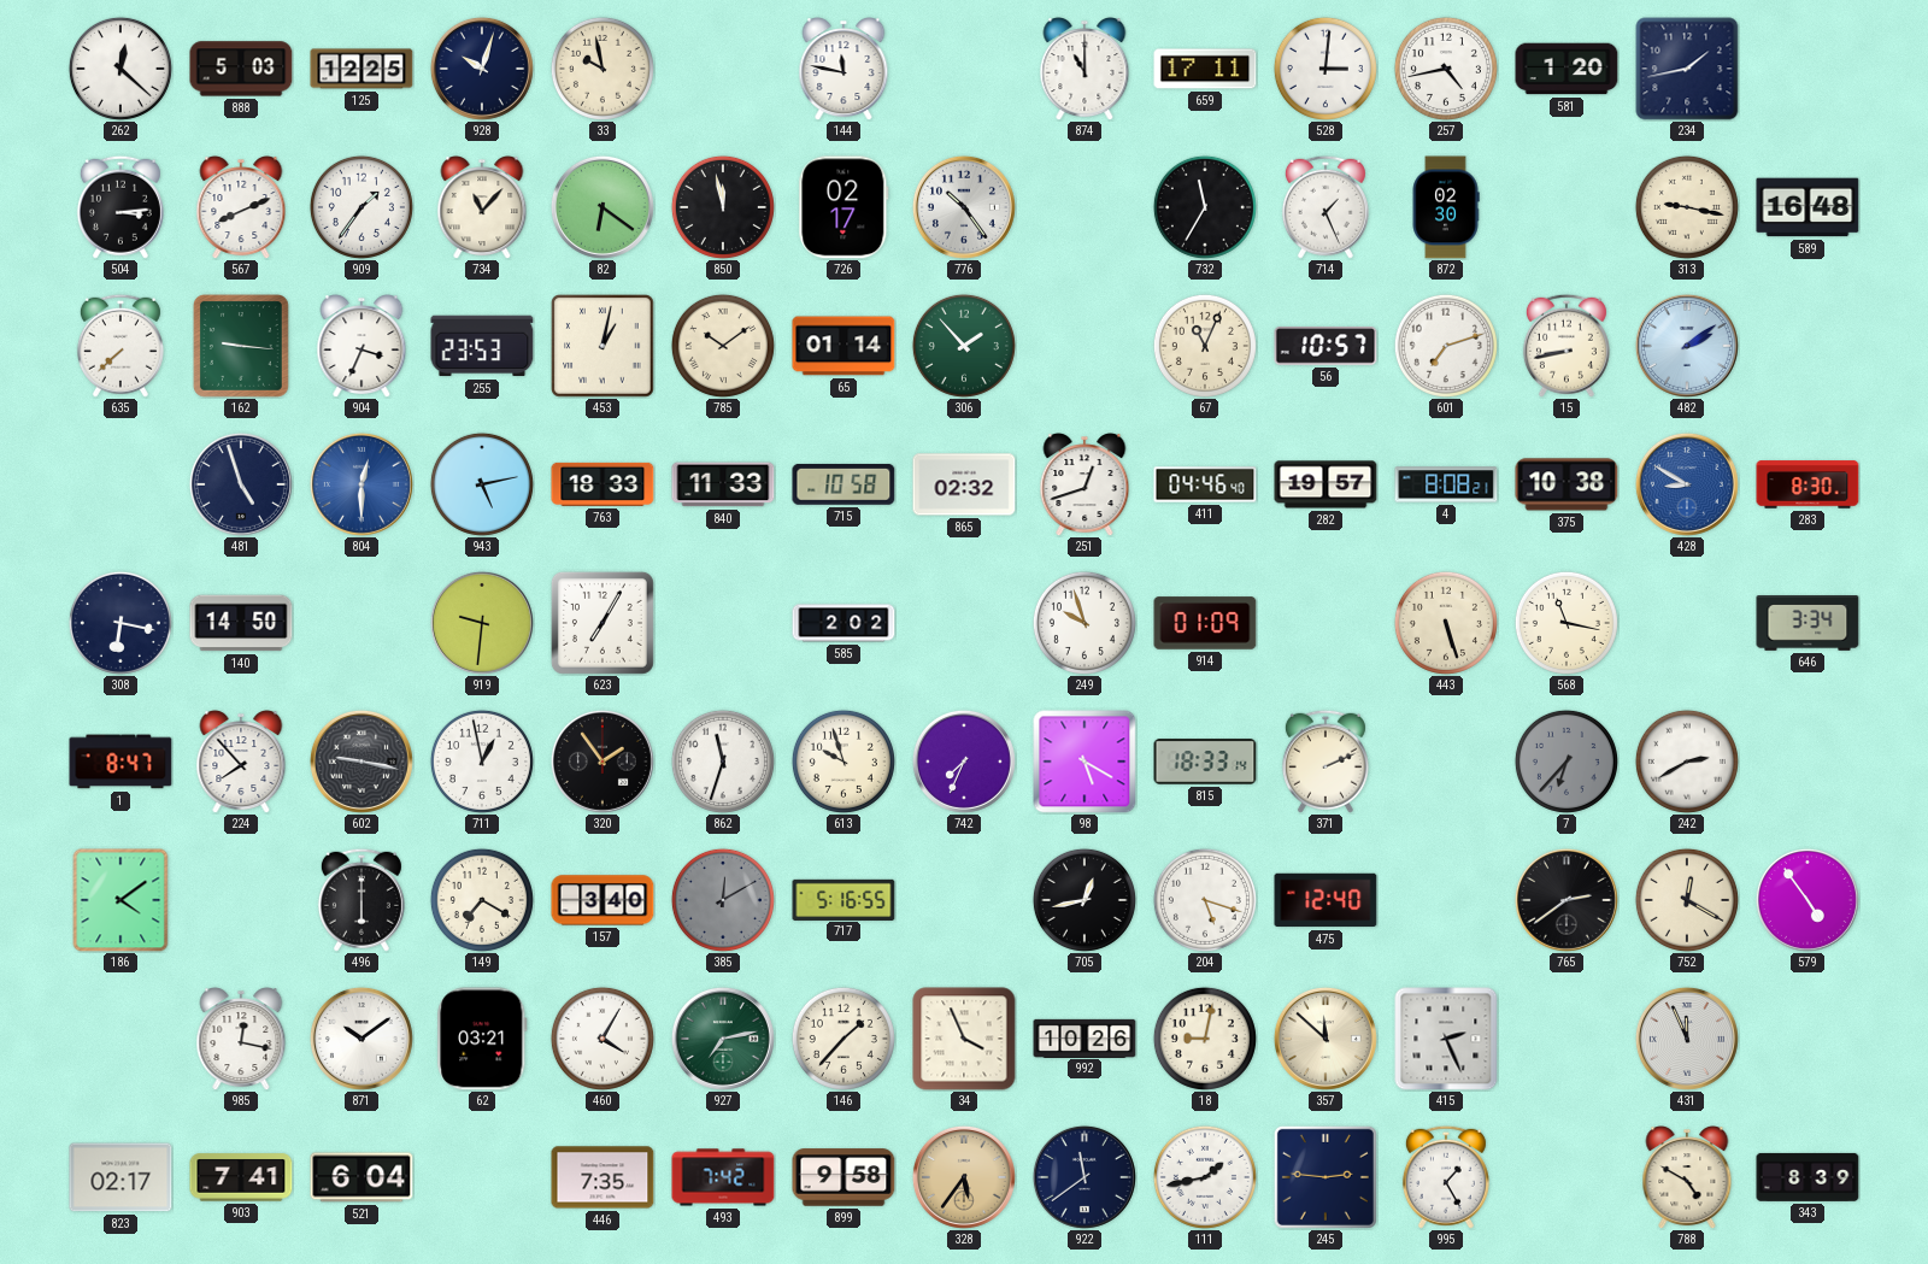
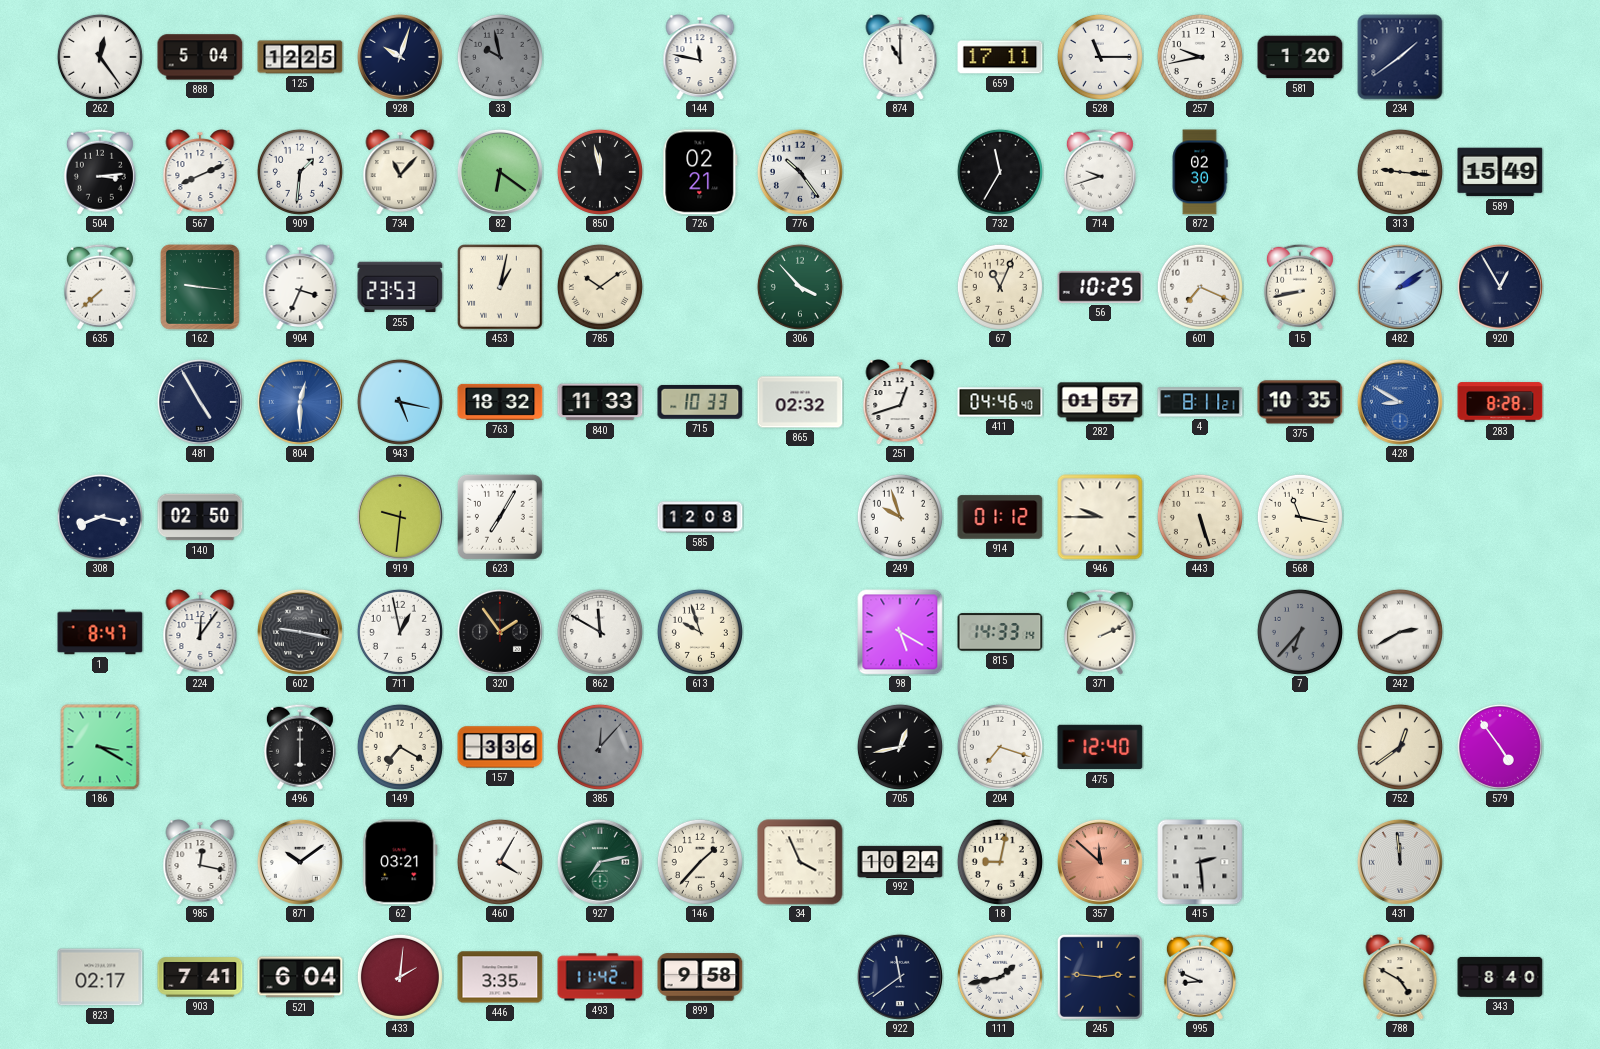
262: 12:22 -> 12:24
888: 5:03 -> 5:04
33 dial: cream -> grey
528: 3:01 -> 11:15
257: 4:43 -> 9:43
234: 1:43 -> 1:39
909: 1:36 -> 1:31
726: 02:17 -> 02:21
714: 1:26 -> 9:42
313: 9:17 -> 9:16
589: 16:48 -> 15:49
65: 01:14 -> none
306: 1:53 -> 3:53
56: 10:57 -> 10:25
601: 7:12 -> 7:19
920: none -> 12:55
481: 4:57 -> 4:55
943: 5:13 -> 5:17
763: 18:33 -> 18:32
715: 10:58 -> 10:33
282: 19:57 -> 01:57
4: 8:08 -> 8:11
375: 10:38 -> 10:35
283: 8:30 -> 8:28
308: 6:17 -> 8:17
140: 14:50 -> 02:50
585: 2:02 -> 12:08
914: 01:09 -> 01:12
946: none -> 9:45
646: 3:34 -> none
224: 7:53 -> 12:06
862: 11:33 -> 11:50
742: 7:34 -> none
815: 18:33 -> 14:33
186: 4:09 -> 3:20
157: 3:40 -> 3:36
385: 12:10 -> 12:07
717: 5:16 -> none
204: 5:18 -> 7:18
765: 2:39 -> none
752: 12:20 -> 12:39
992: 10:26 -> 10:24
357 dial: cream -> salmon
415: 2:26 -> 2:29
431: 11:56 -> 11:59
433: none -> 2:01
446: 7:35 -> 3:35
493: 7:42 -> 11:42
328: 5:36 -> none
995: 1:25 -> 8:49
343: 8:39 -> 8:40
